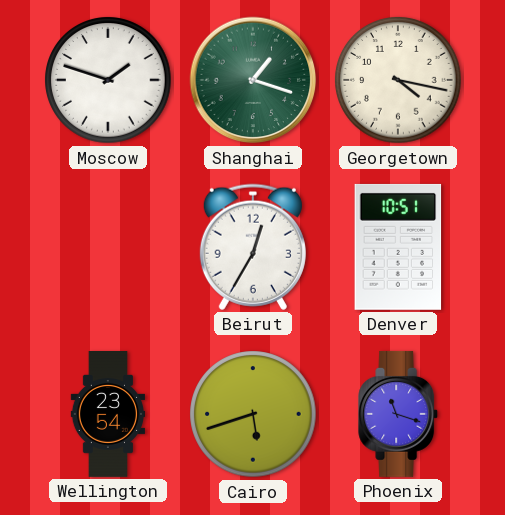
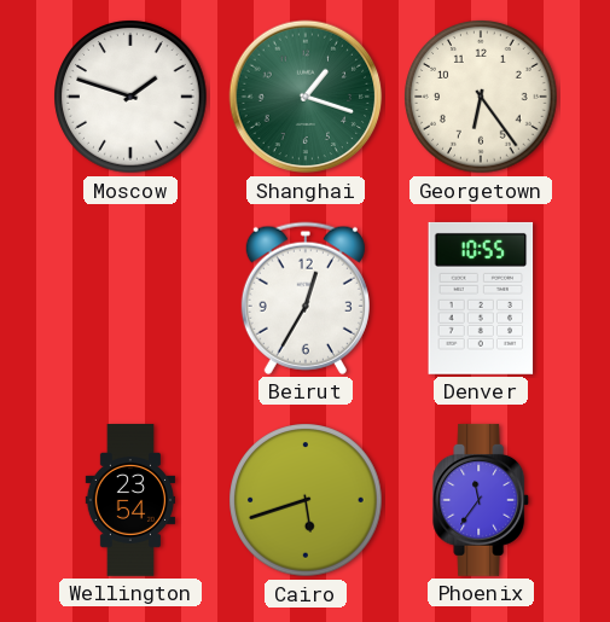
Georgetown: 4:17 -> 6:24
Denver: 10:51 -> 10:55
Phoenix: 11:18 -> 11:36
